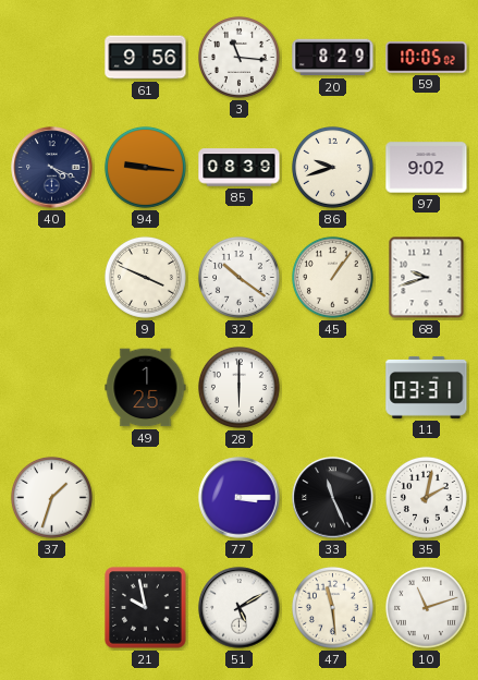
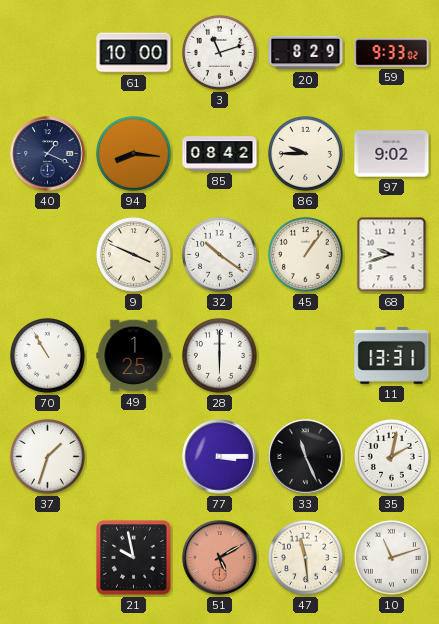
61: 9:56 -> 10:00
3: 11:16 -> 11:12
59: 10:05 -> 9:33
40: 4:19 -> 1:19
94: 9:16 -> 8:16
85: 08:39 -> 08:42
86: 9:42 -> 9:45
70: none -> 10:55
11: 03:31 -> 13:31
51 dial: white -> salmon
